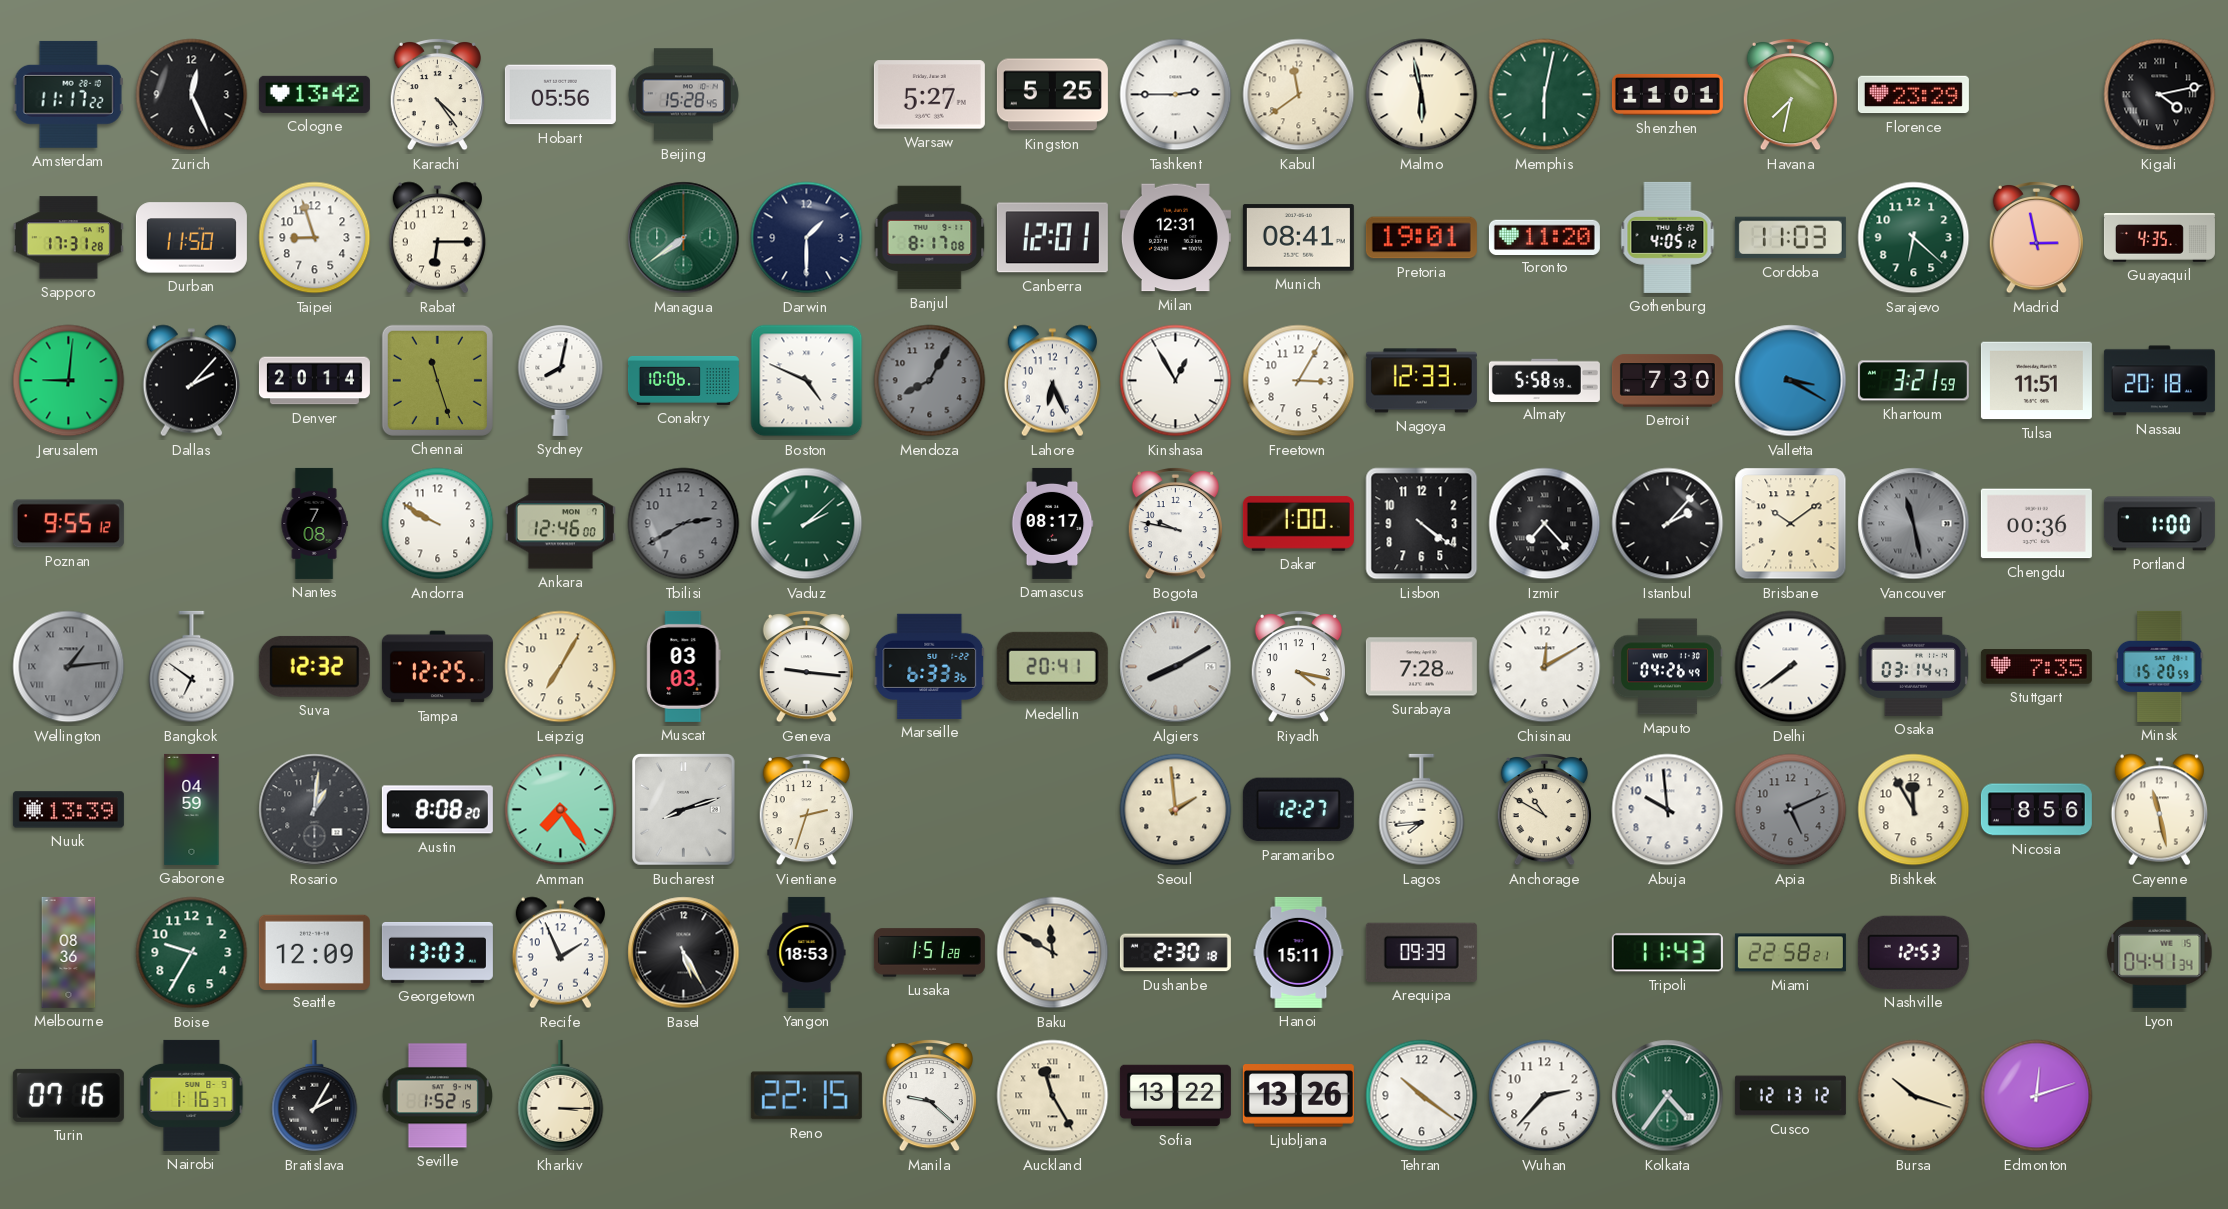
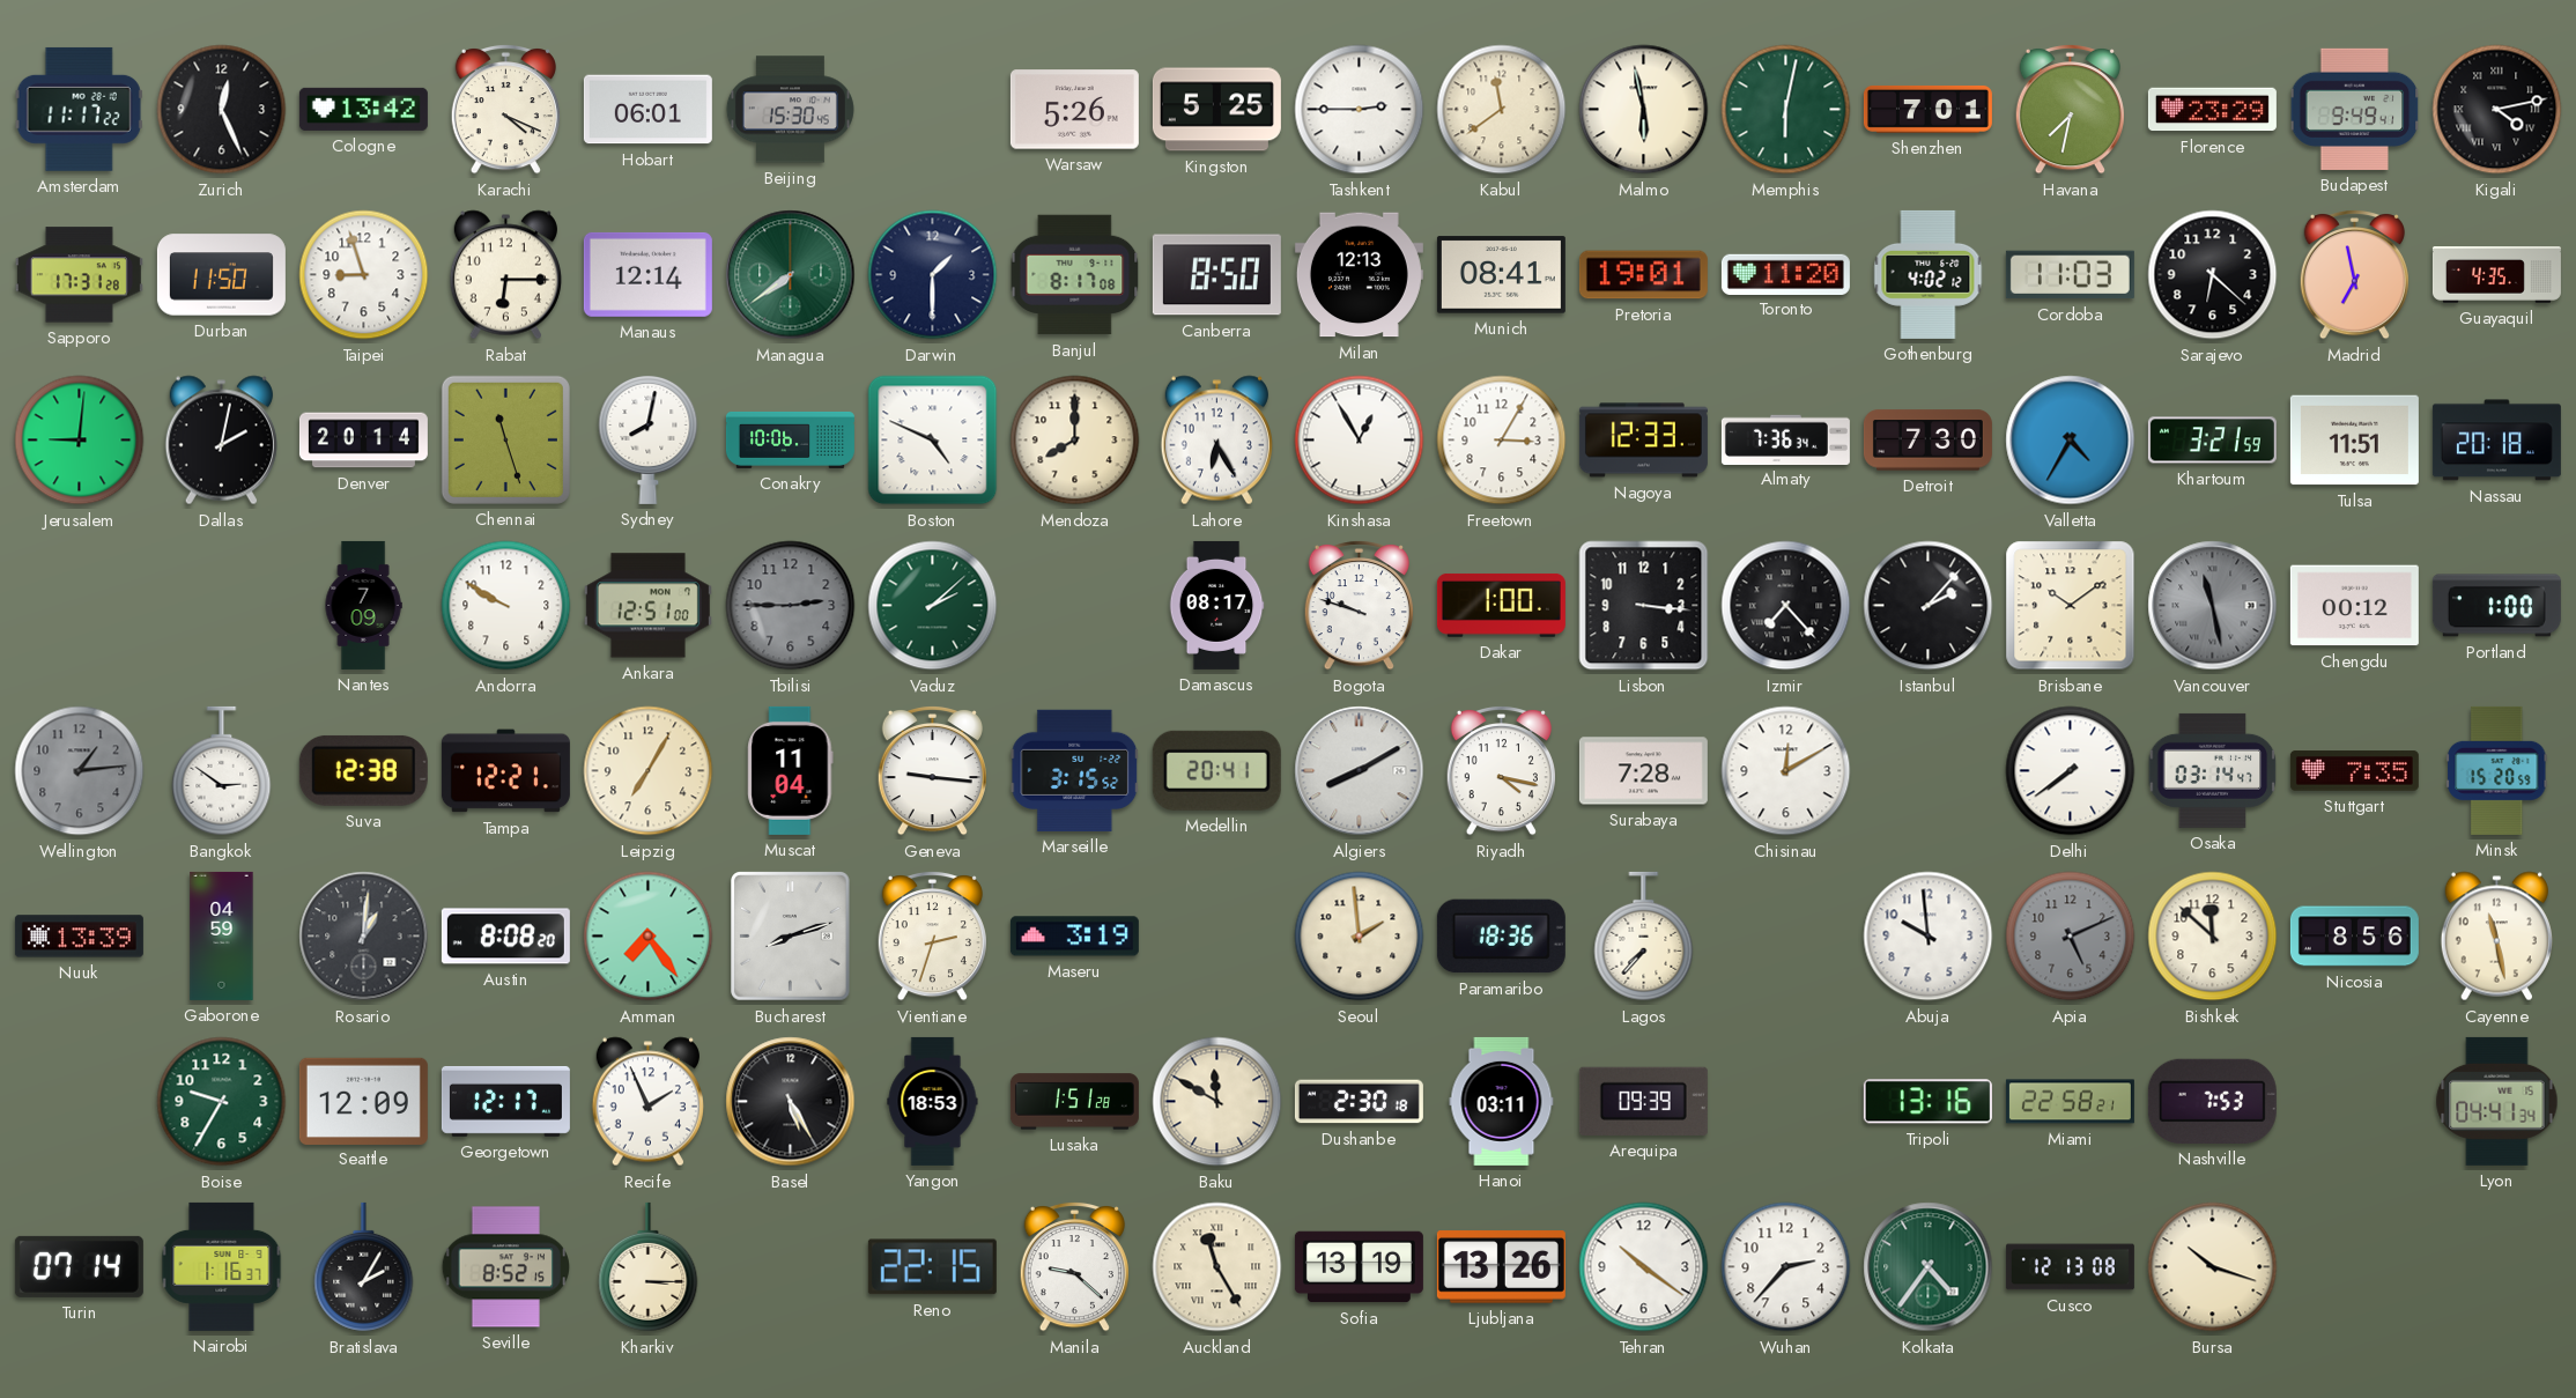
Karachi: 4:24 -> 4:19
Hobart: 05:56 -> 06:01
Beijing: 15:28 -> 15:30
Warsaw: 5:27 -> 5:26
Shenzhen: 11:01 -> 7:01
Budapest: none -> 9:49
Manaus: none -> 12:14
Canberra: 12:01 -> 8:50
Milan: 12:31 -> 12:13
Gothenburg: 4:05 -> 4:02
Sarajevo dial: green -> black
Madrid: 2:58 -> 6:58
Dallas: 2:07 -> 2:02
Mendoza: 8:05 -> 8:00
Mendoza dial: grey -> cream
Lahore: 6:26 -> 6:25
Almaty: 5:58 -> 7:36
Valletta: 3:20 -> 4:35
Poznan: 9:55 -> none
Nantes: 7:08 -> 7:09
Ankara: 12:46 -> 12:51
Tbilisi: 2:40 -> 2:45
Bogota: 9:47 -> 9:48
Lisbon: 4:21 -> 3:16
Chengdu: 00:36 -> 00:12
Wellington numerals: Roman -> Arabic
Bangkok: 6:51 -> 2:51
Suva: 12:32 -> 12:38
Tampa: 12:25 -> 12:21
Muscat: 03:03 -> 11:04
Marseille: 6:33 -> 3:15
Maputo: 04:26 -> none
Maseru: none -> 3:19
Paramaribo: 12:27 -> 18:36
Lagos: 7:44 -> 7:37
Anchorage: 10:50 -> none
Bishkek: 11:55 -> 11:52
Melbourne: 08:36 -> none
Georgetown: 13:03 -> 12:17
Hanoi: 15:11 -> 03:11
Tripoli: 11:43 -> 13:16
Nashville: 12:53 -> 7:53
Turin: 07:16 -> 07:14
Seville: 1:52 -> 8:52
Sofia: 13:22 -> 13:19
Cusco: 12:13:12 -> 12:13:08
Edmonton: 12:12 -> none
